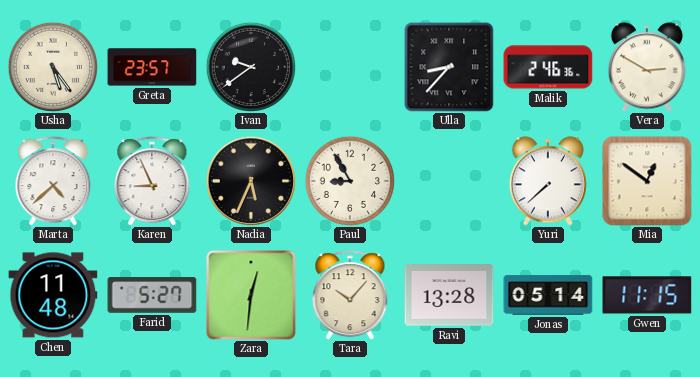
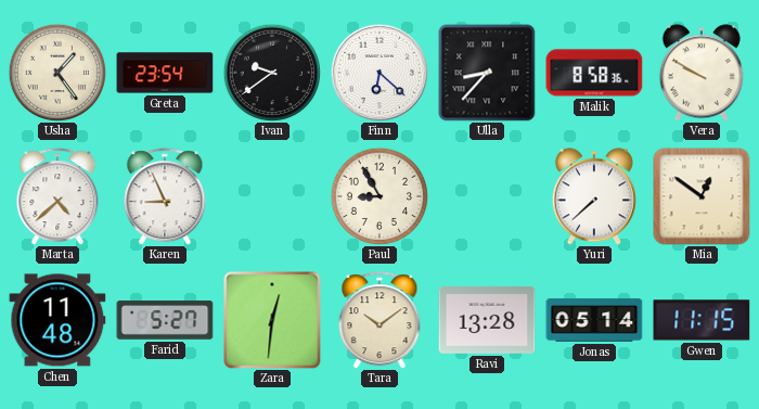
Usha: 5:24 -> 1:24
Greta: 23:57 -> 23:54
Finn: none -> 6:22
Malik: 2:46 -> 8:58
Vera: 2:50 -> 9:50
Nadia: 5:34 -> none
Tara: 10:07 -> 10:09
